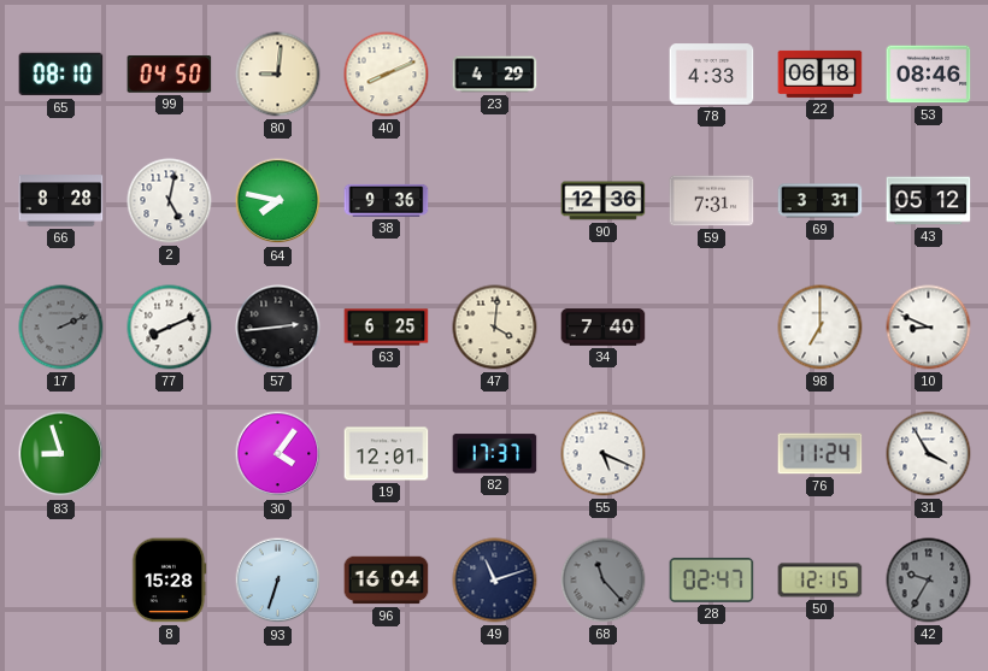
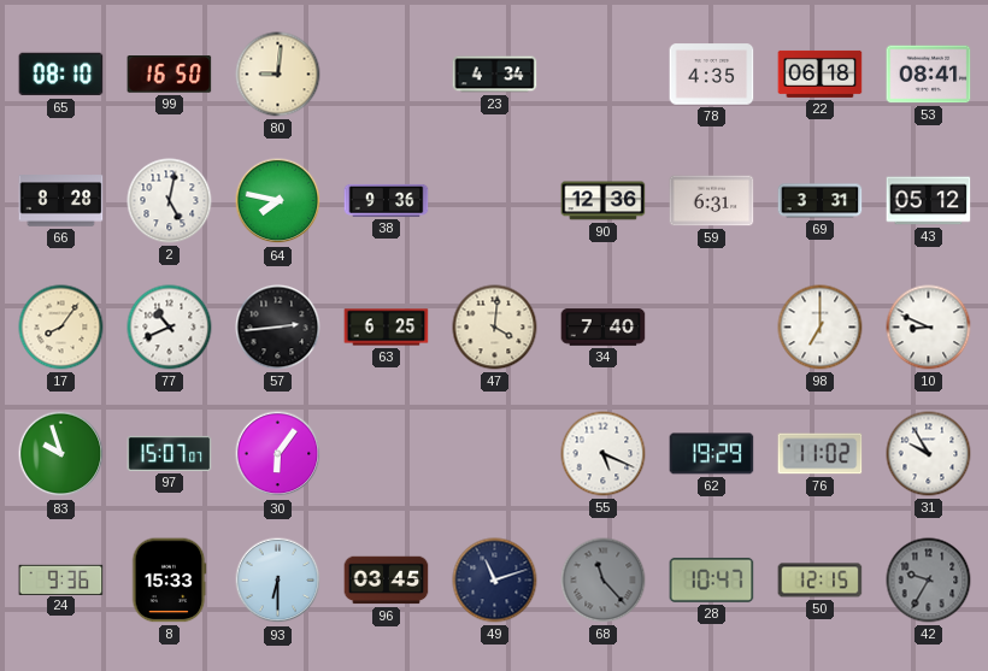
99: 04:50 -> 16:50
40: 8:11 -> none
23: 4:29 -> 4:34
78: 4:33 -> 4:35
53: 08:46 -> 08:41
59: 7:31 -> 6:31
17: 2:11 -> 8:06
17 dial: grey -> cream
77: 8:11 -> 10:41
83: 8:57 -> 9:57
97: none -> 15:07
30: 4:06 -> 6:06
19: 12:01 -> none
82: 17:37 -> none
62: none -> 19:29
76: 11:24 -> 11:02
31: 3:55 -> 9:55
24: none -> 9:36
8: 15:28 -> 15:33
93: 6:33 -> 6:30
96: 16:04 -> 03:45
28: 02:47 -> 10:47
